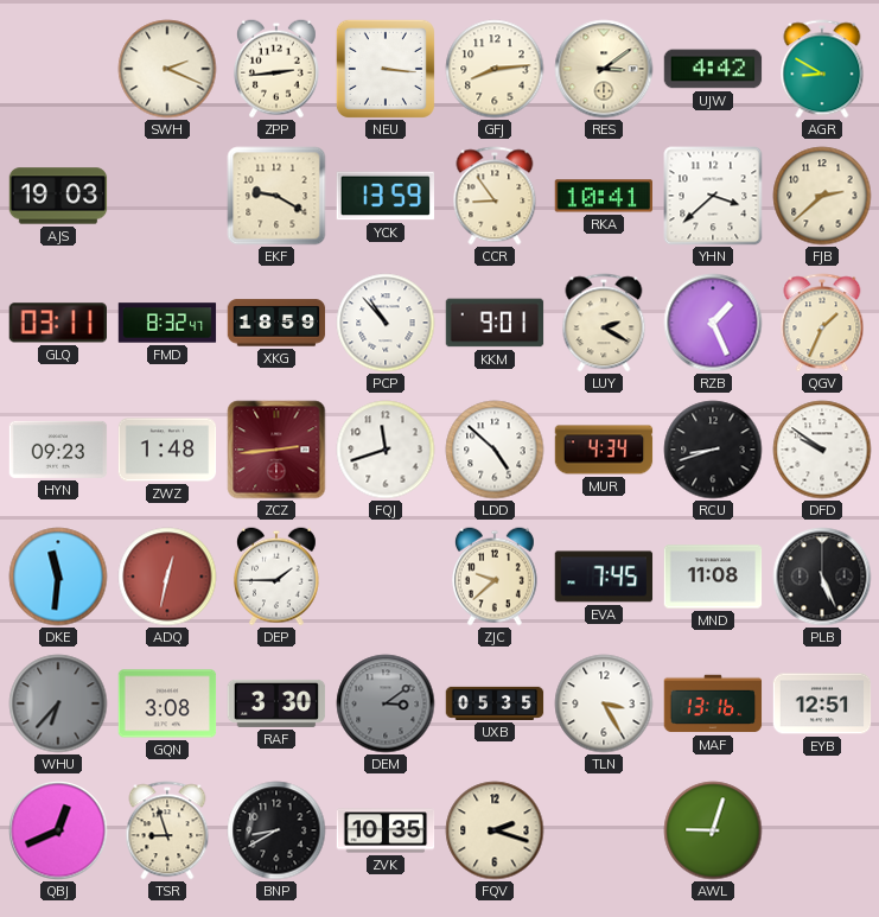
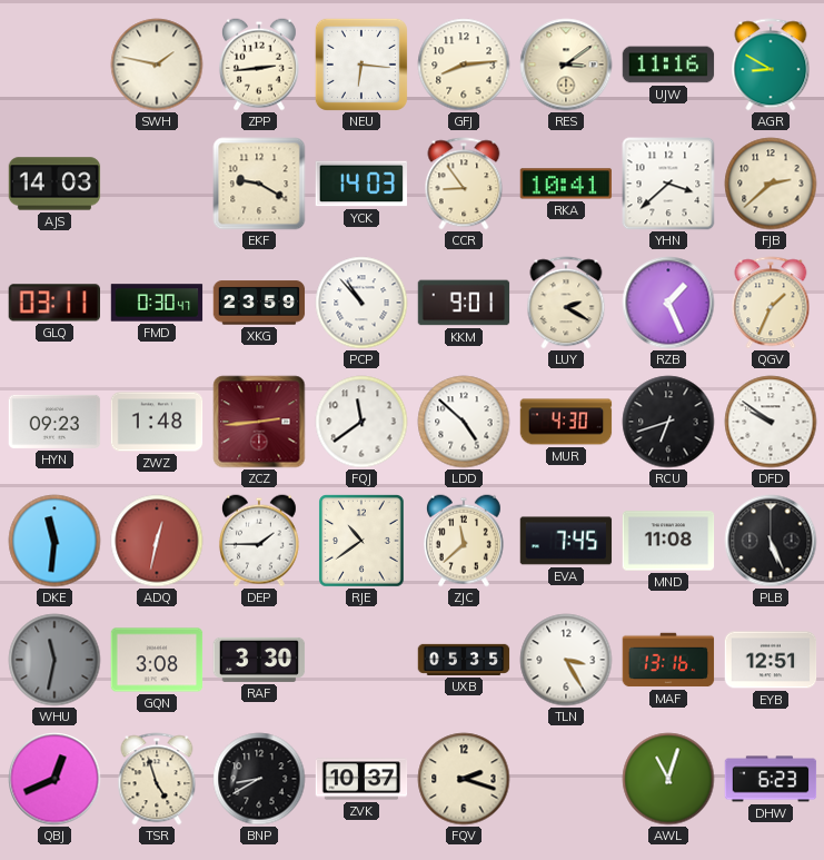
SWH: 2:19 -> 1:47
NEU: 3:16 -> 6:16
UJW: 4:42 -> 11:16
AJS: 19:03 -> 14:03
YCK: 13:59 -> 14:03
FMD: 8:32 -> 0:30
XKG: 18:59 -> 23:59
FQJ: 11:42 -> 11:39
MUR: 4:34 -> 4:30
RCU: 8:42 -> 6:42
RJE: none -> 10:39
ZJC: 9:38 -> 11:38
WHU: 6:37 -> 11:32
DEM: 3:09 -> none
TSR: 8:57 -> 4:57
ZVK: 10:35 -> 10:37
AWL: 9:03 -> 11:03
DHW: none -> 6:23
